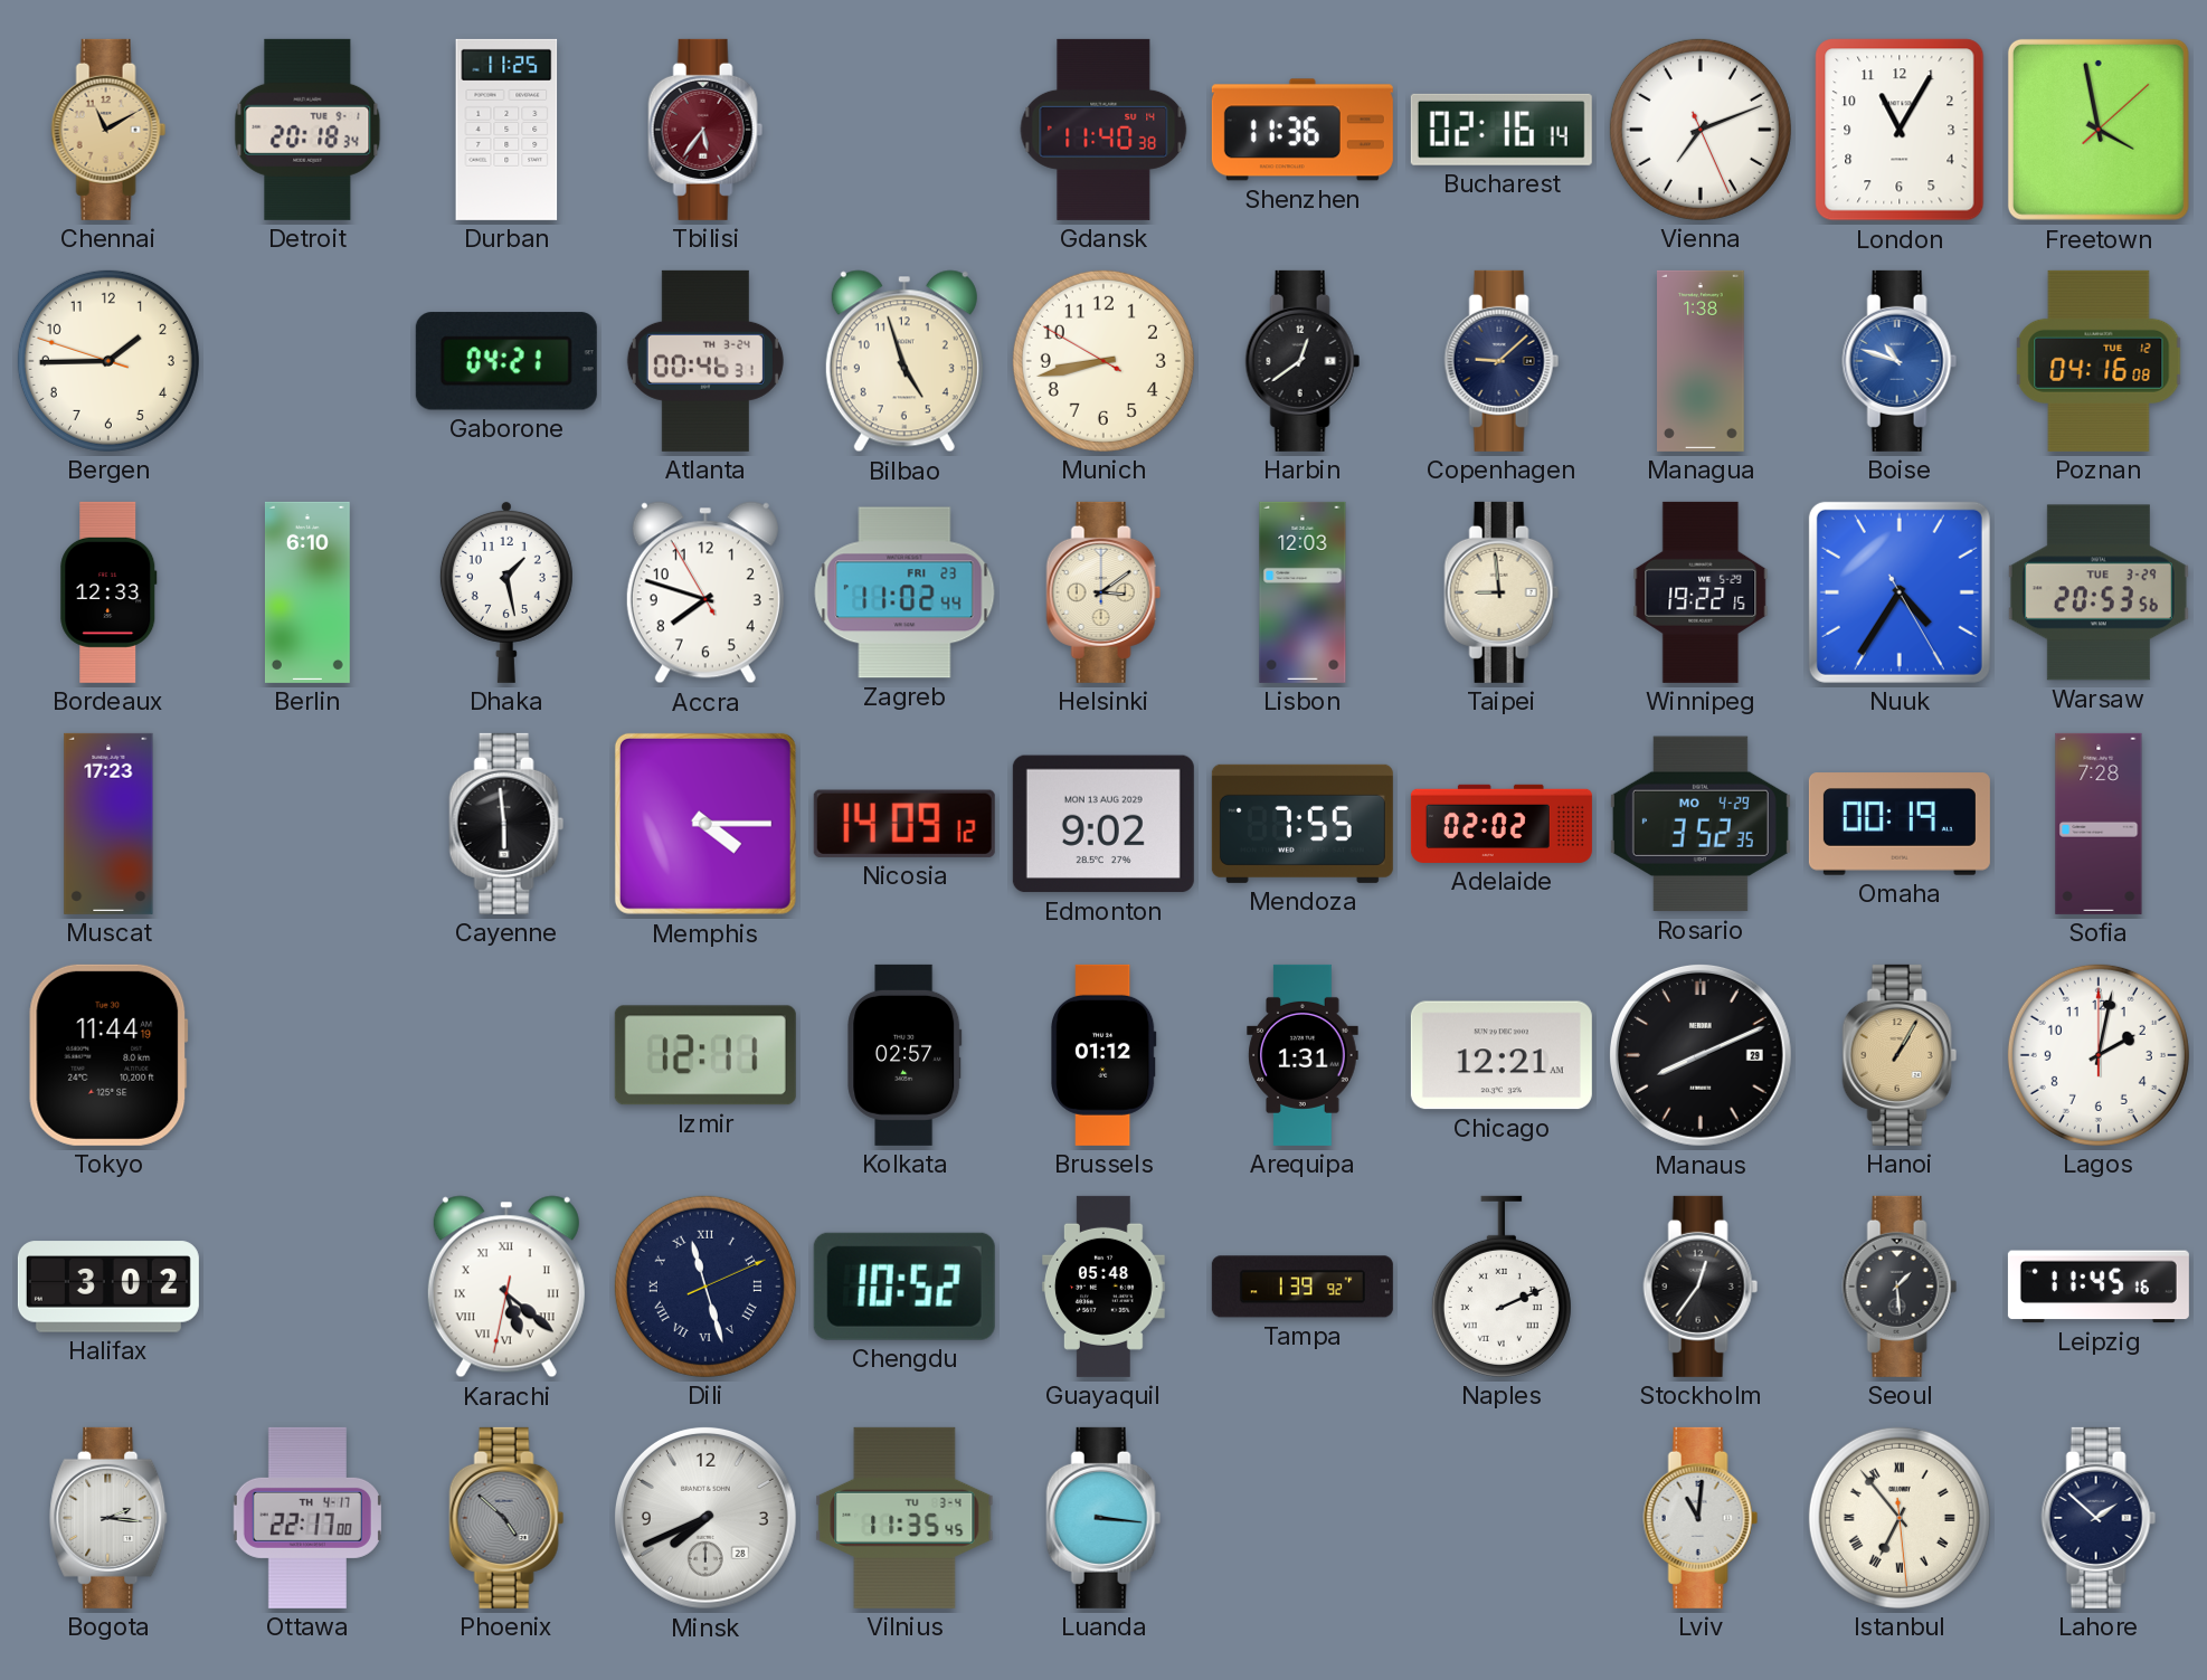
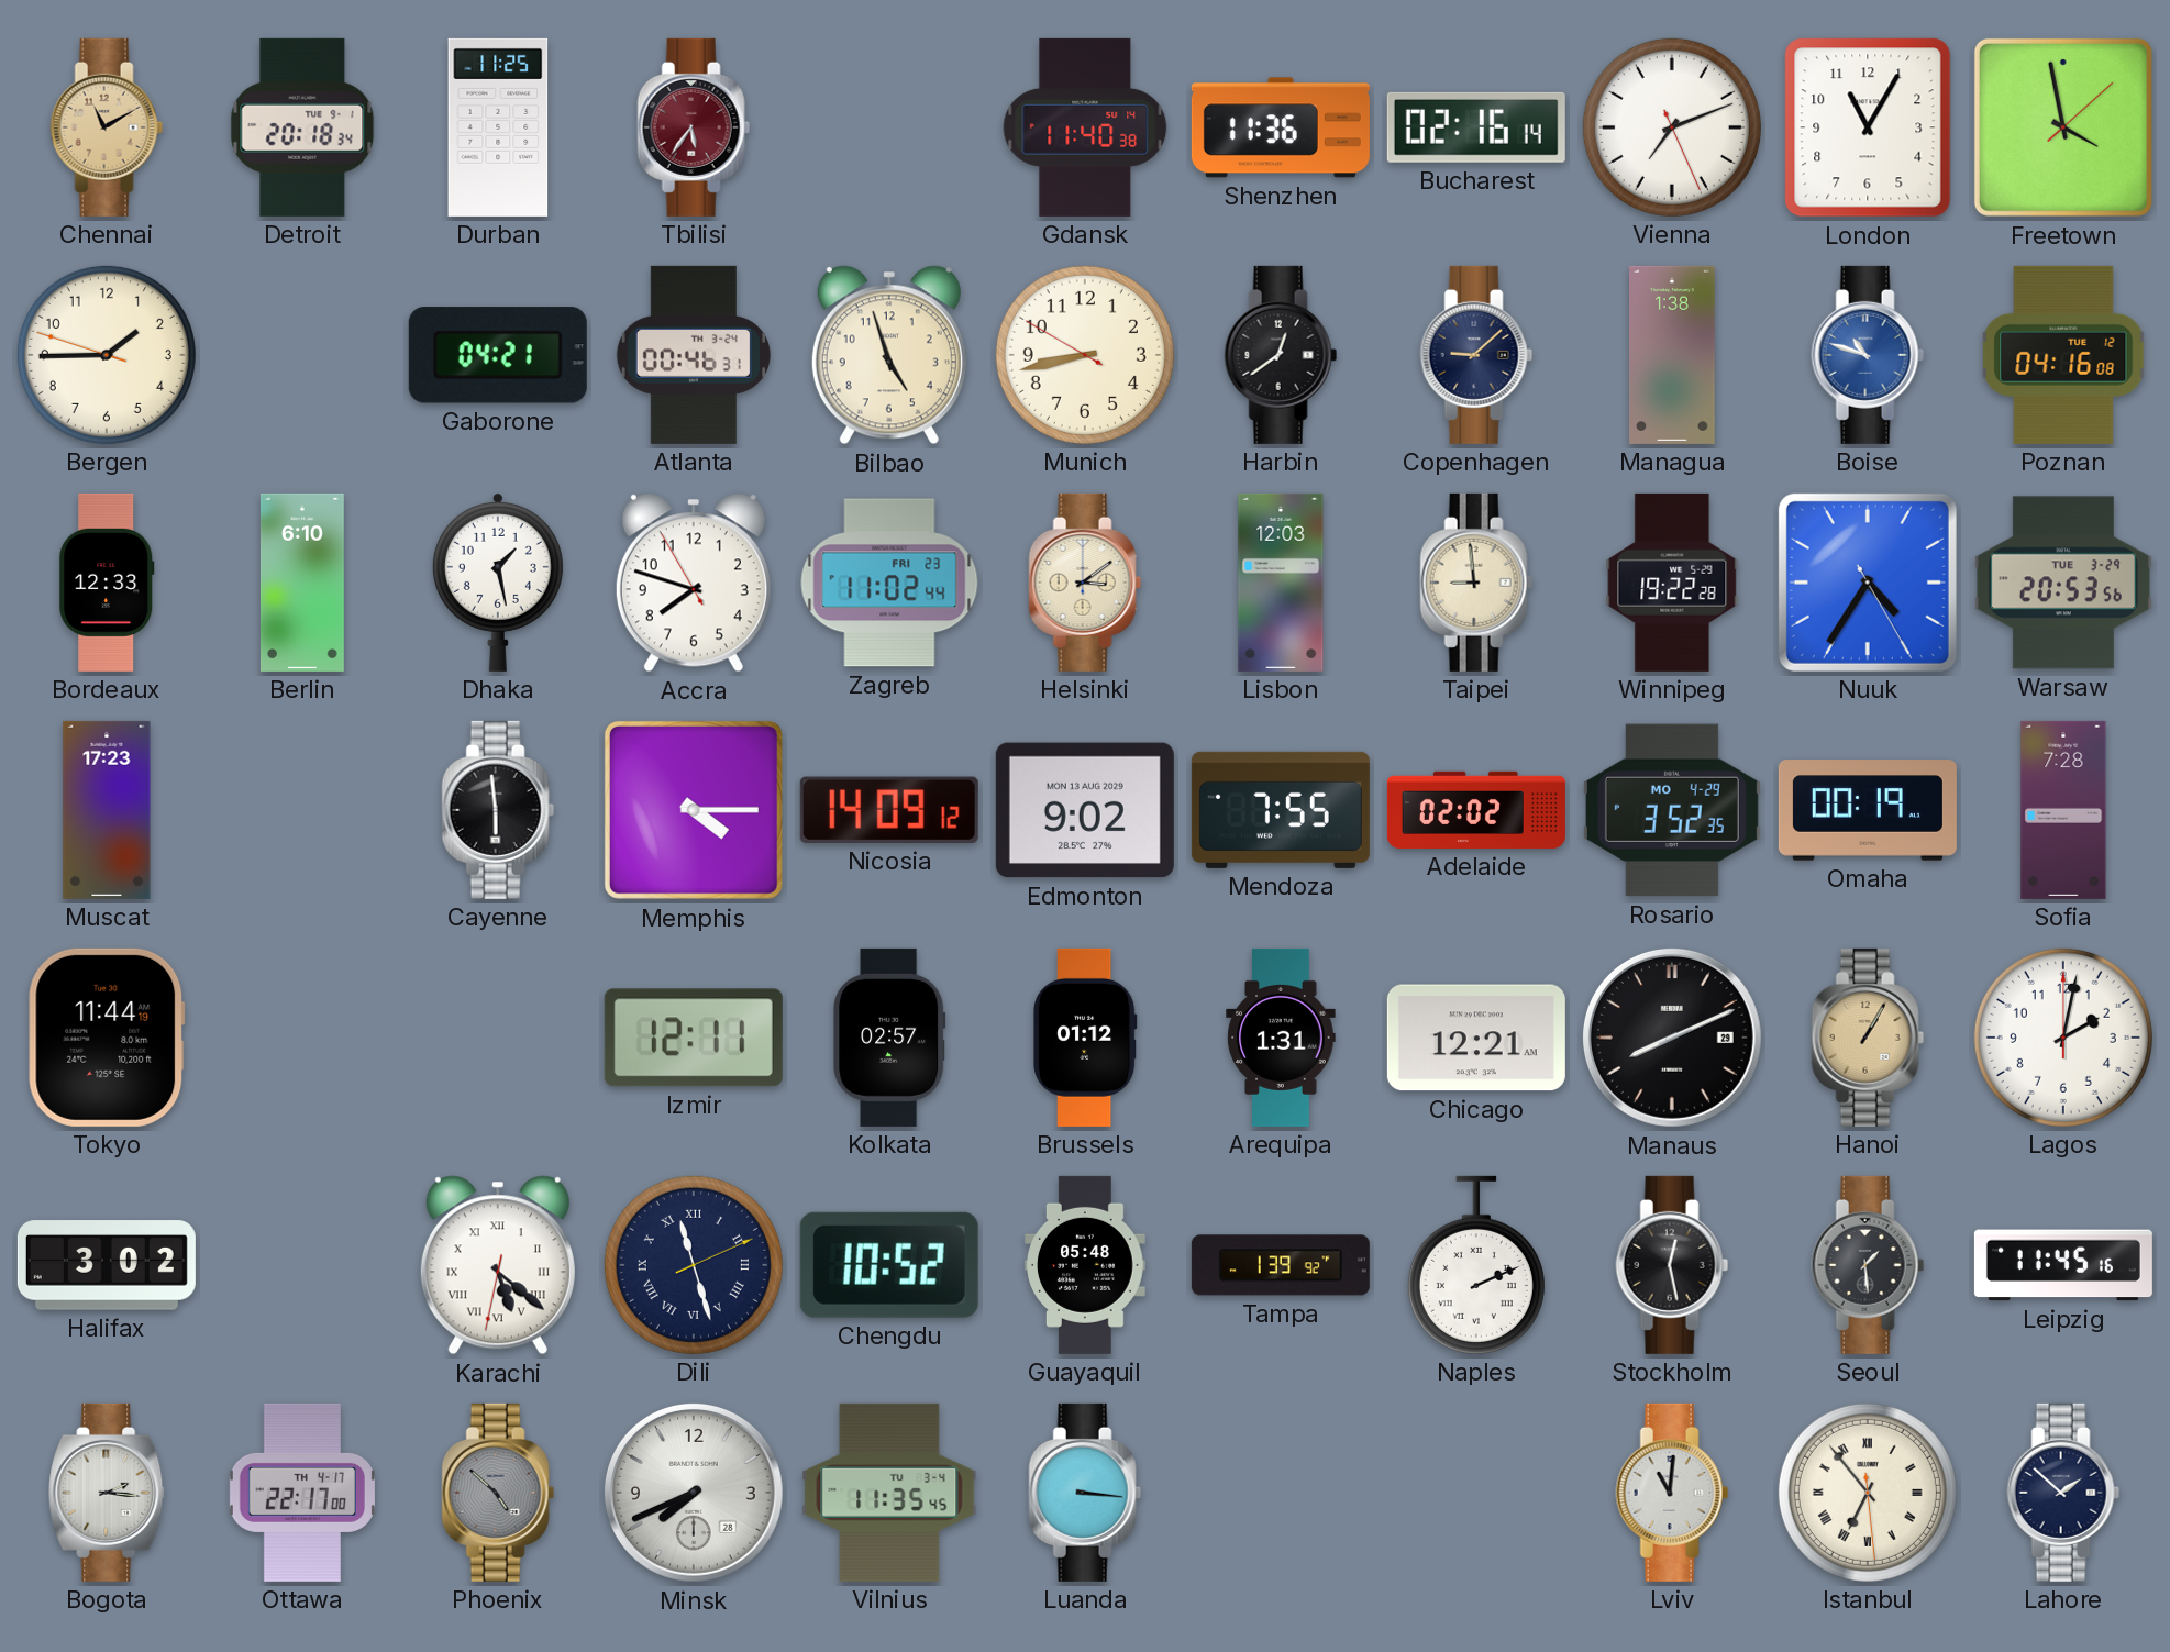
Winnipeg: 19:22:15 -> 19:22:28
Stockholm: 12:36 -> 12:28
